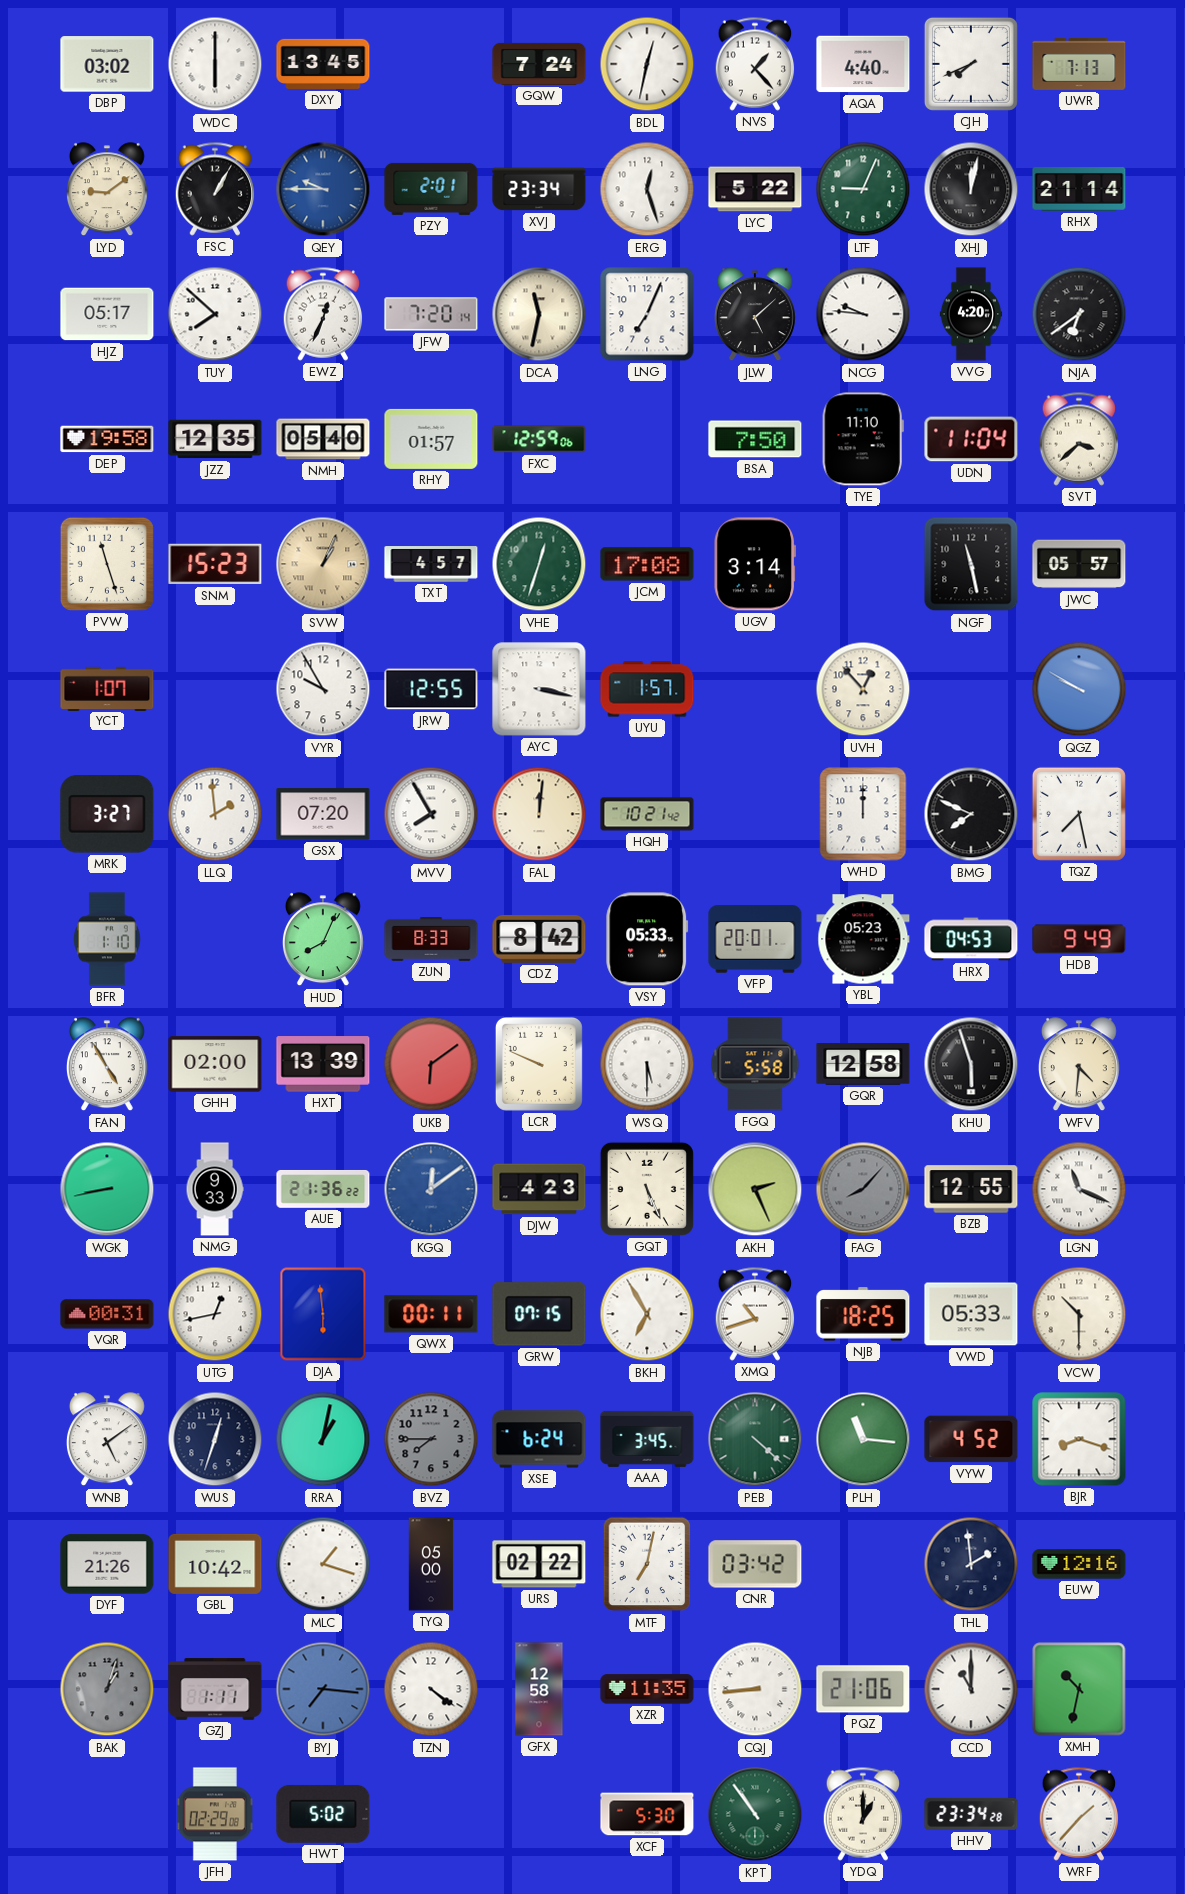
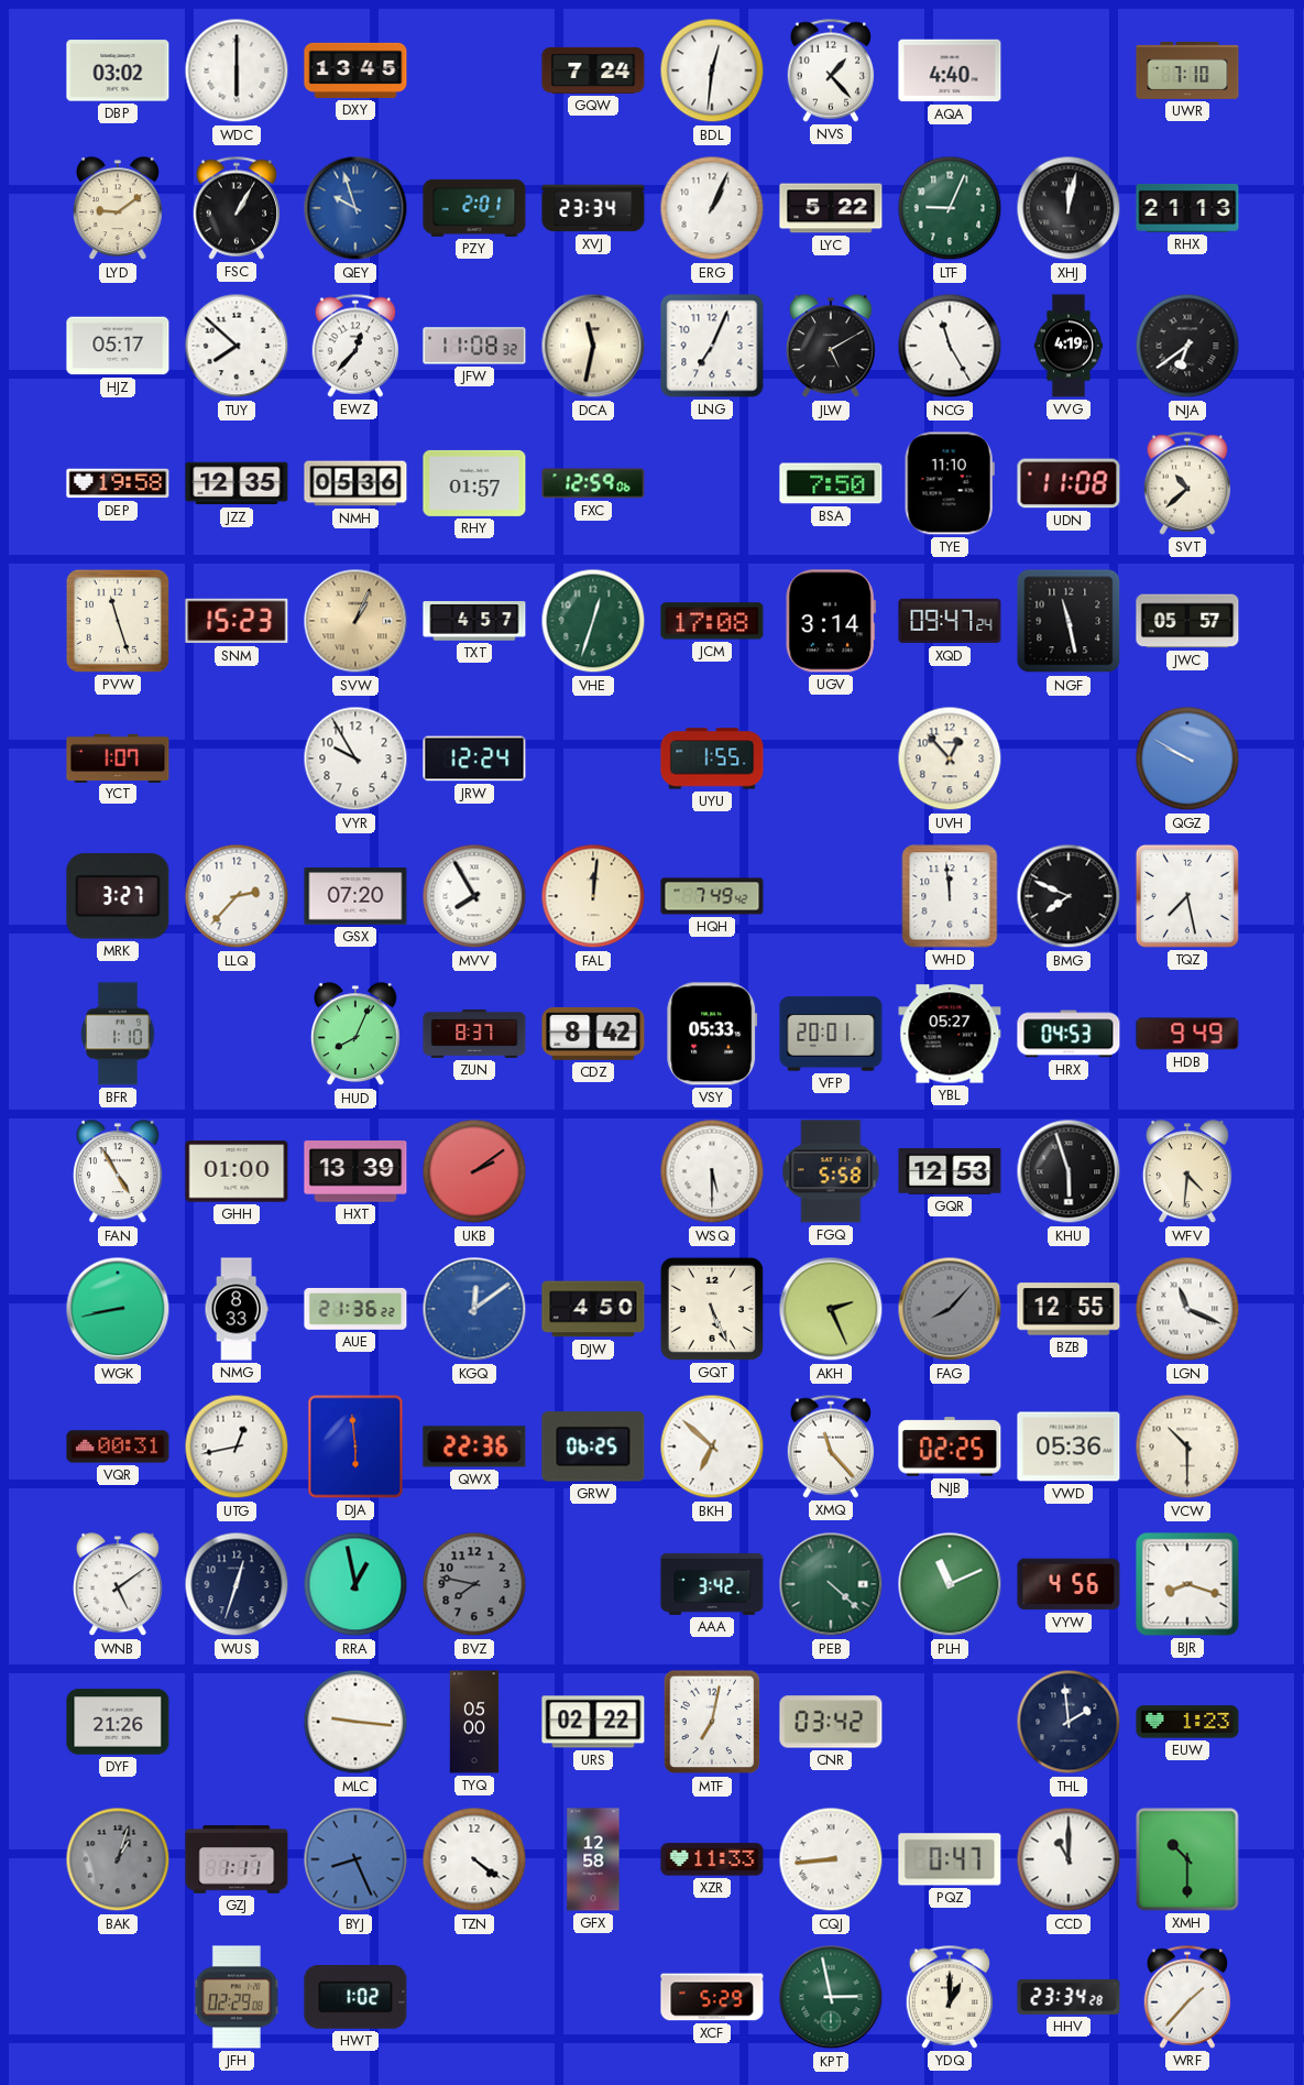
BDL: 12:32 -> 12:31
CJH: 7:41 -> none
UWR: 7:13 -> 7:10
QEY: 9:45 -> 9:57
ERG: 12:27 -> 1:04
RHX: 21:14 -> 21:13
EWZ: 12:34 -> 12:37
JFW: 7:20 -> 11:08
JLW: 5:08 -> 5:10
NCG: 9:46 -> 11:25
VVG: 4:20 -> 4:19
NMH: 05:40 -> 05:36
UDN: 11:04 -> 11:08
SVT: 3:38 -> 10:38
XQD: none -> 09:47
JRW: 12:55 -> 12:24
AYC: 3:17 -> none
UYU: 1:57 -> 1:55
LLQ: 1:59 -> 2:37
HQH: 10:21 -> 7:49
WHD: 12:00 -> 11:59
ZUN: 8:33 -> 8:37
YBL: 05:23 -> 05:27
GHH: 02:00 -> 01:00
UKB: 6:09 -> 2:09
LCR: 9:49 -> none
GQR: 12:58 -> 12:53
NMG: 9:33 -> 8:33
DJW: 4:23 -> 4:50
QWX: 00:11 -> 22:36
GRW: 07:15 -> 06:25
BKH: 6:55 -> 6:52
XMQ: 10:42 -> 11:23
NJB: 18:25 -> 02:25
VWD: 05:33 -> 05:36
RRA: 1:02 -> 12:58
BVZ: 7:45 -> 7:47
XSE: 6:24 -> none
AAA: 3:45 -> 3:42
PLH: 11:16 -> 11:11
VYW: 4:52 -> 4:56
GBL: 10:42 -> none
MLC: 1:18 -> 9:16
EUW: 12:16 -> 1:23
BYJ: 7:16 -> 8:26
XZR: 11:35 -> 11:33
PQZ: 21:06 -> 0:47
XMH: 10:32 -> 10:30
HWT: 5:02 -> 1:02
XCF: 5:30 -> 5:29
KPT: 10:54 -> 2:58
